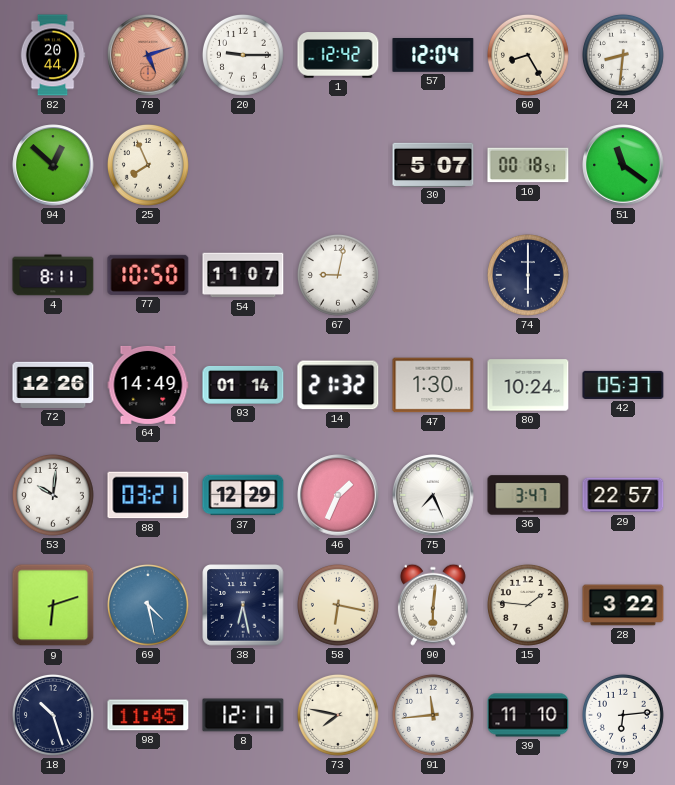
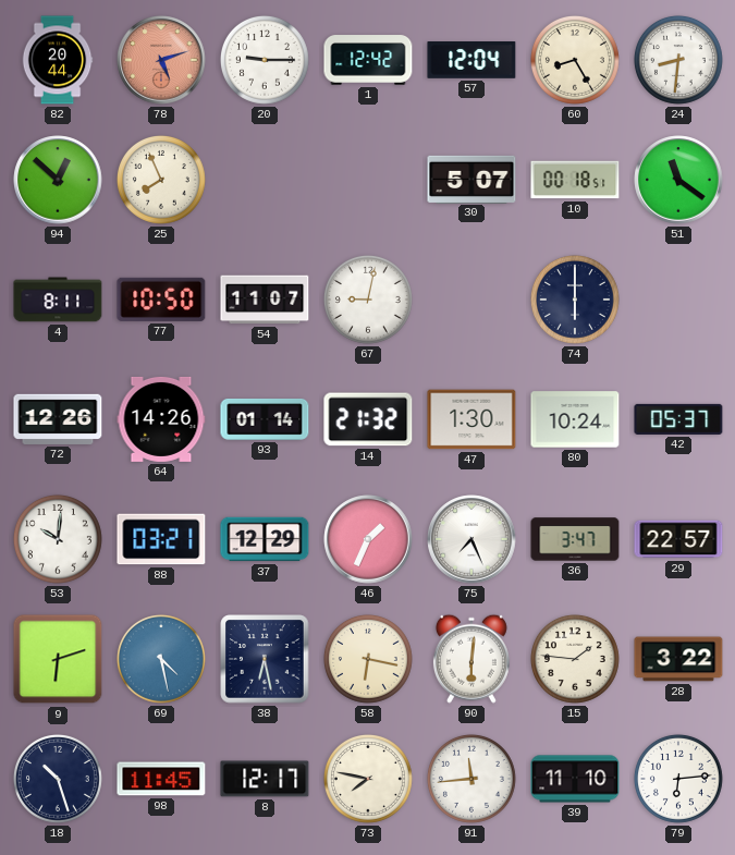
64: 14:49 -> 14:26
